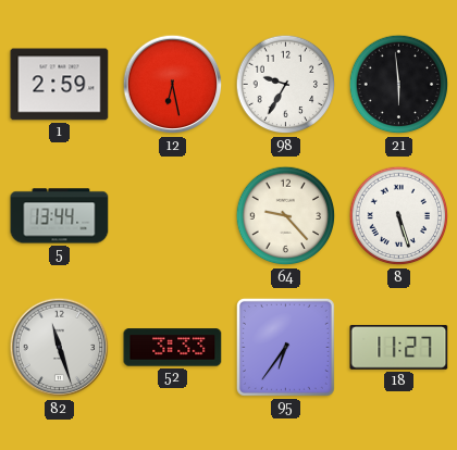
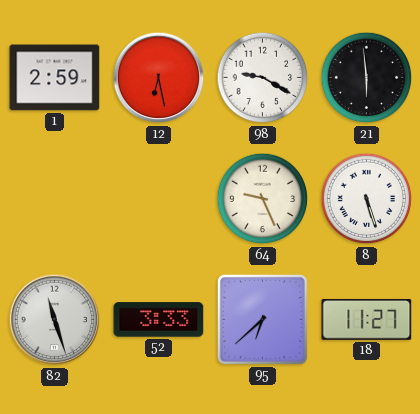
98: 9:35 -> 9:20
5: 13:44 -> none
64: 9:23 -> 9:26
95: 6:36 -> 6:38
